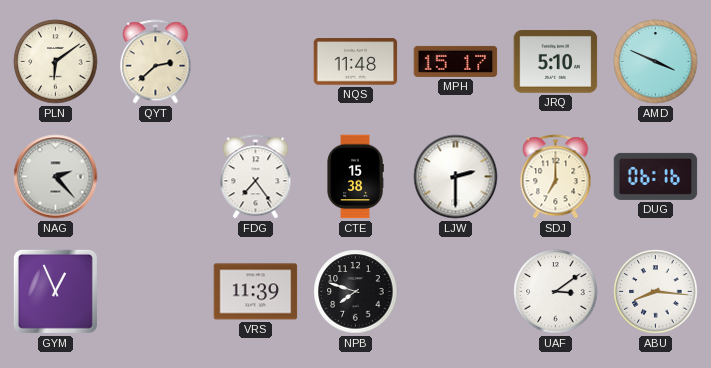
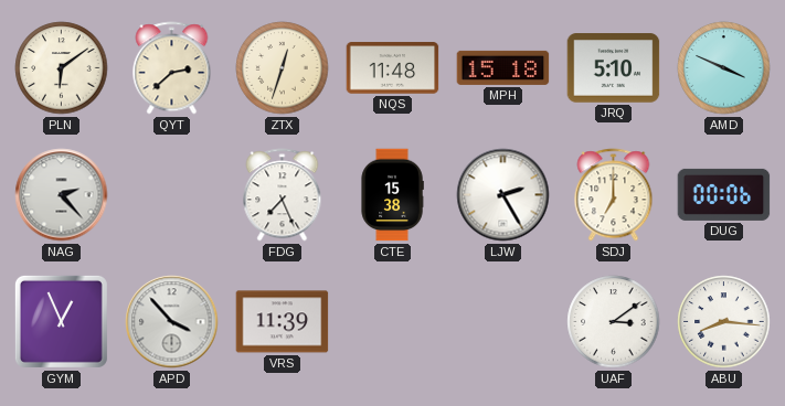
ZTX: none -> 12:33
MPH: 15:17 -> 15:18
FDG: 7:24 -> 7:26
LJW: 2:30 -> 2:25
DUG: 06:16 -> 00:06
APD: none -> 3:53
NPB: 7:48 -> none
